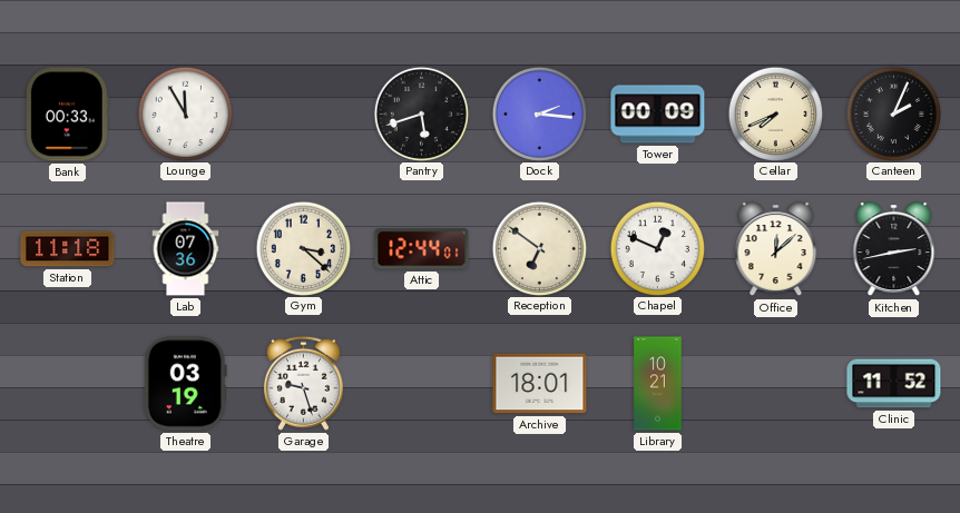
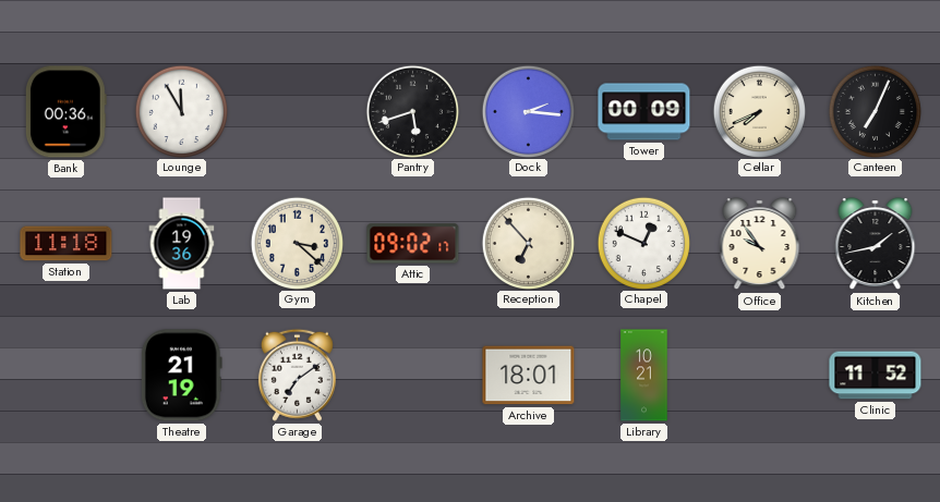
Bank: 00:33 -> 00:36
Canteen: 2:04 -> 7:04
Lab: 07:36 -> 19:36
Attic: 12:44 -> 09:02
Reception: 6:51 -> 6:53
Office: 12:08 -> 9:54
Kitchen: 2:43 -> 1:43
Theatre: 03:19 -> 21:19
Garage: 9:27 -> 7:09
